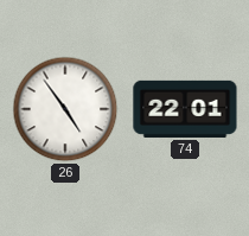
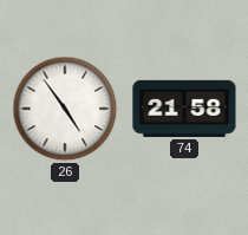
74: 22:01 -> 21:58
